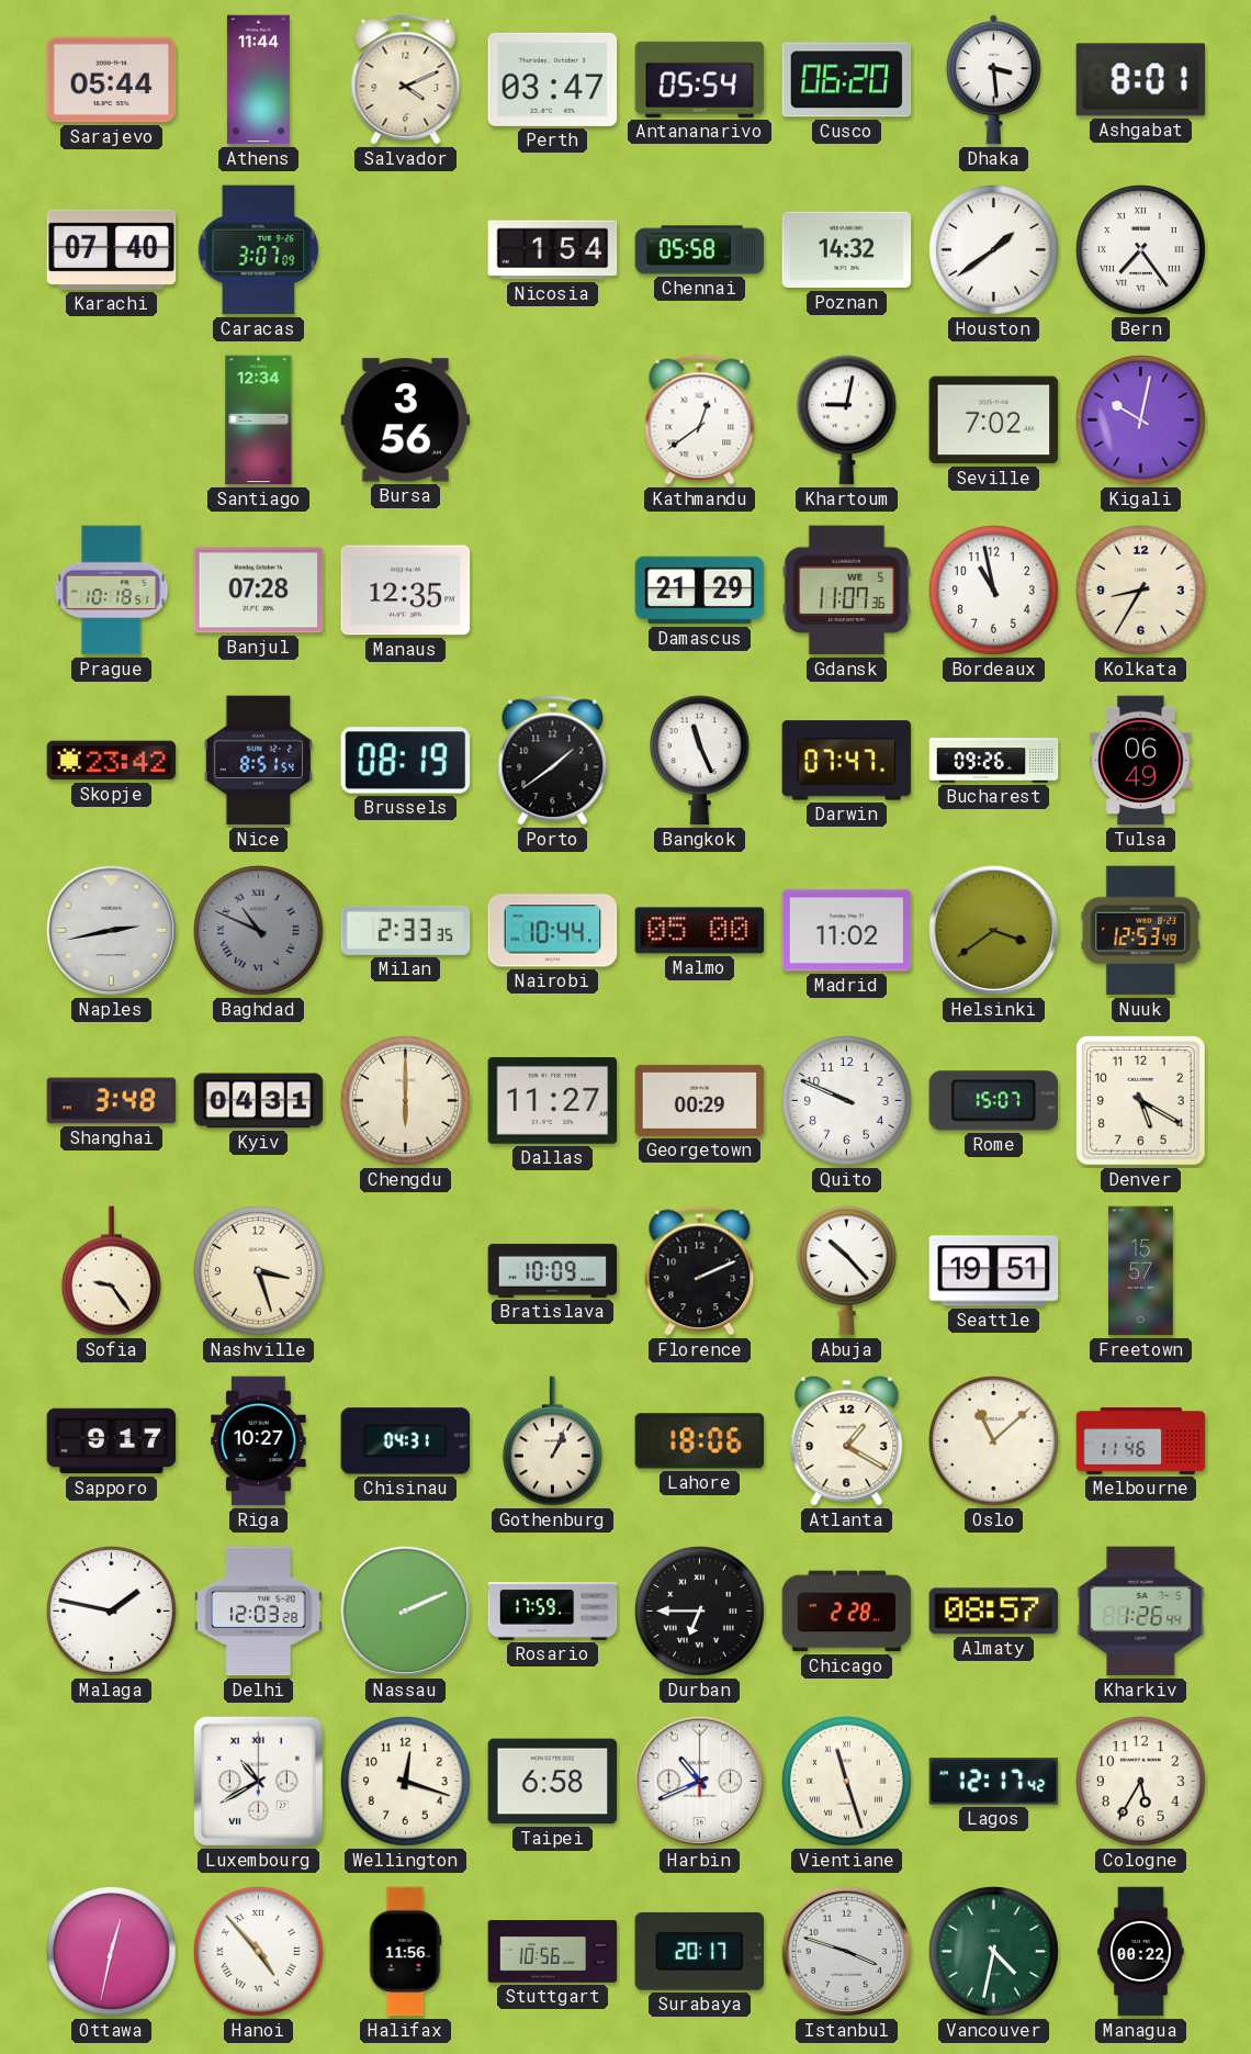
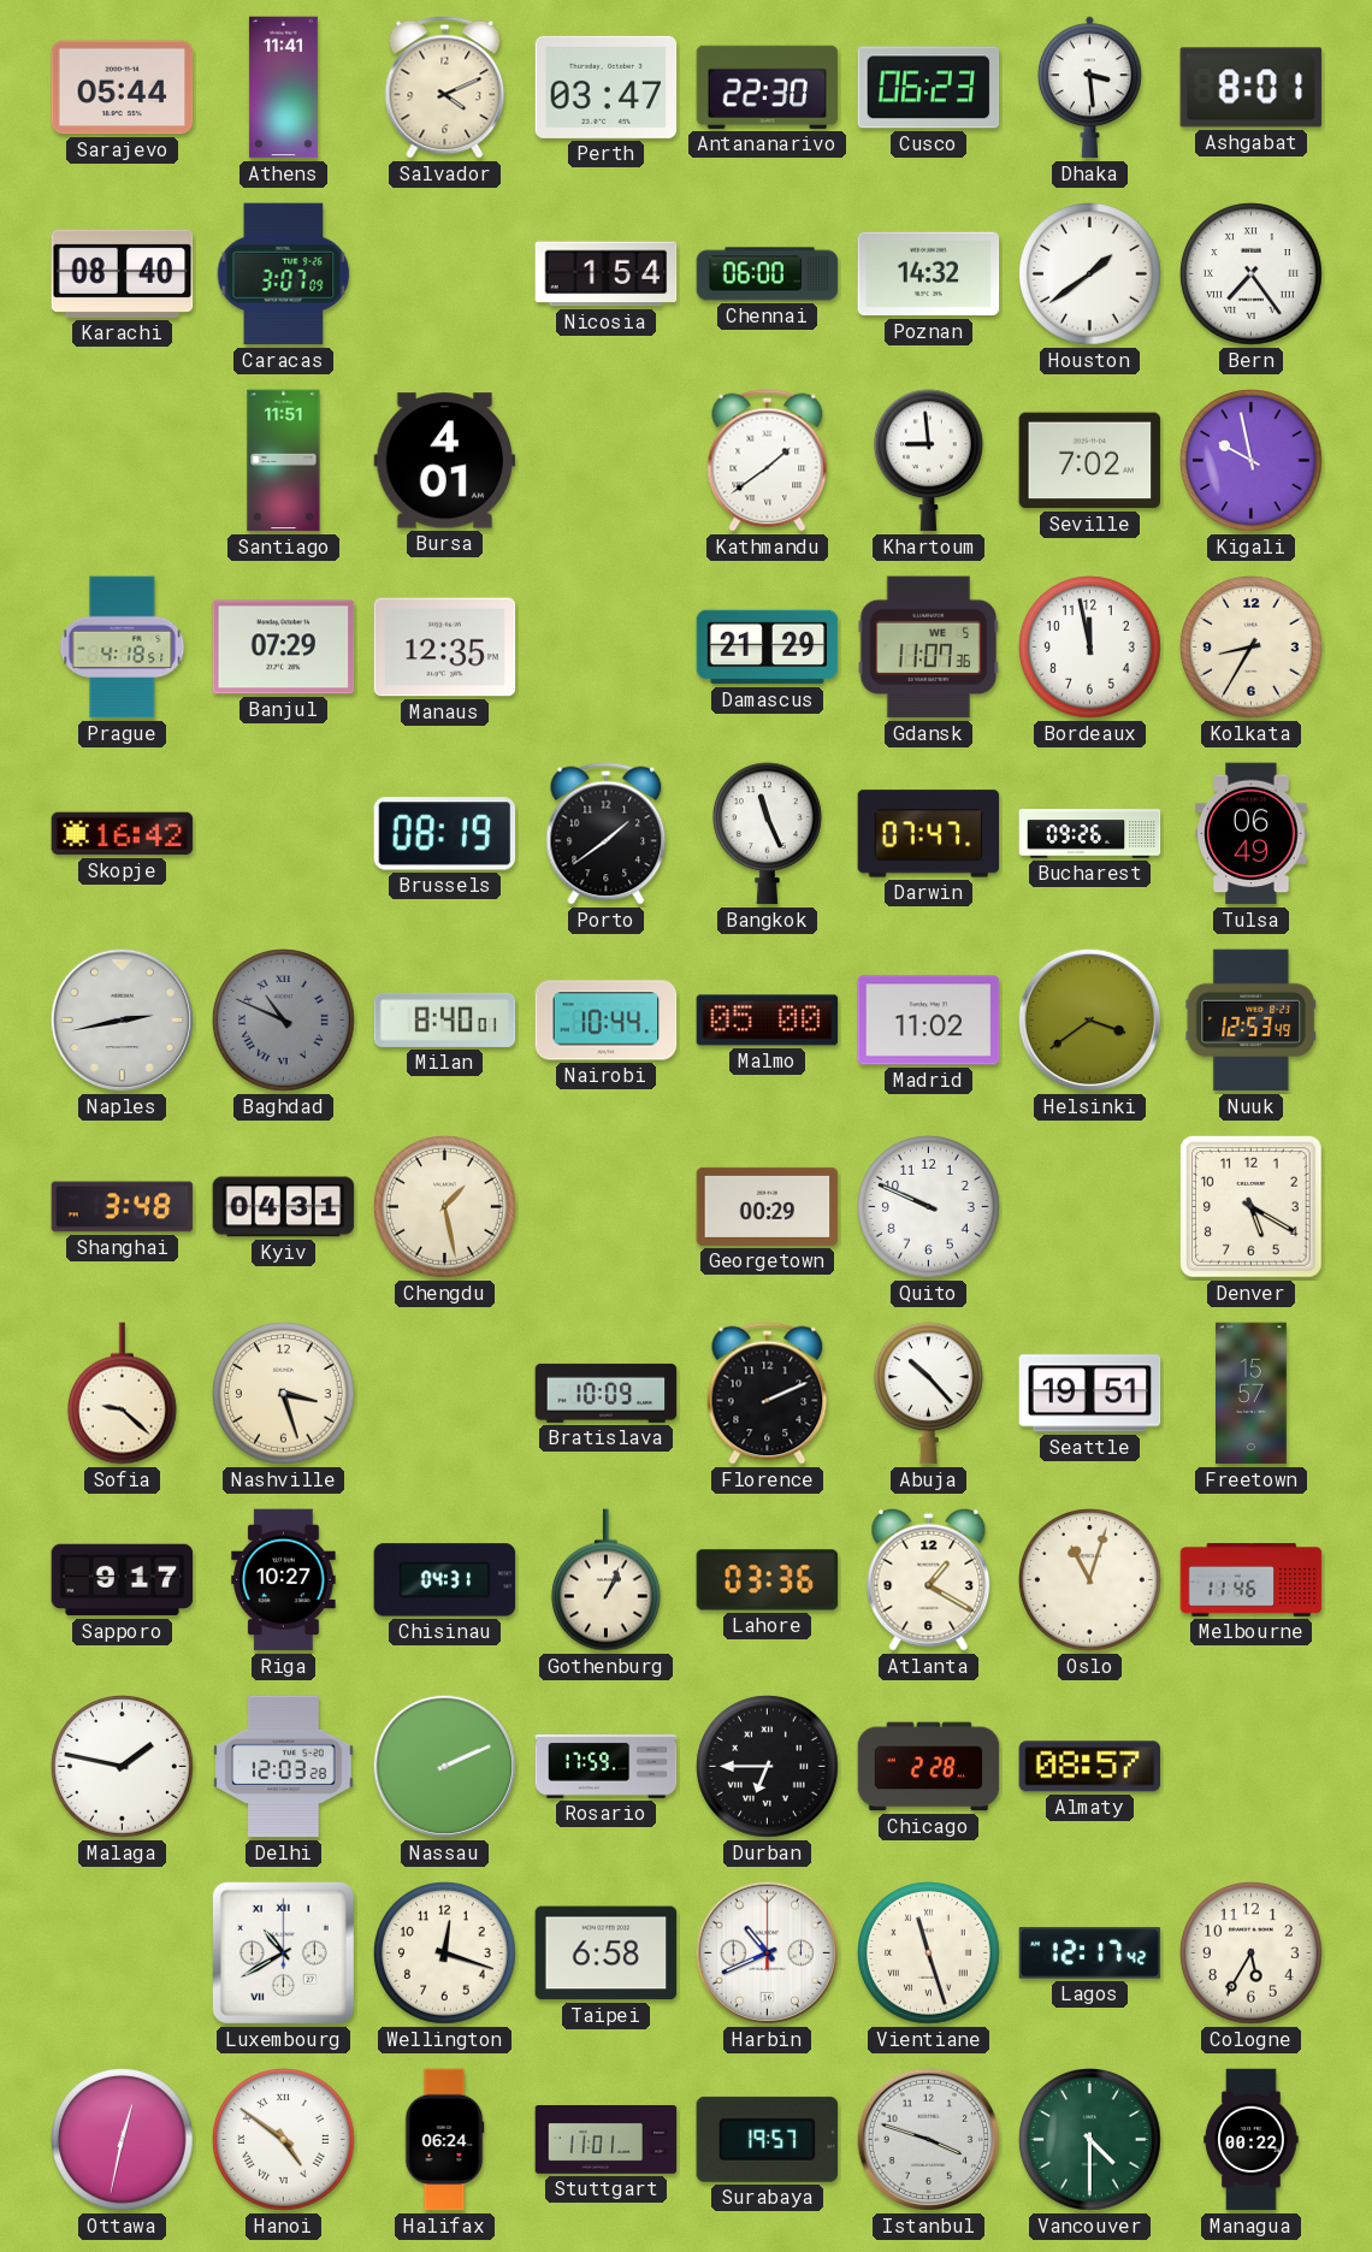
Athens: 11:44 -> 11:41
Antananarivo: 05:54 -> 22:30
Cusco: 06:20 -> 06:23
Karachi: 07:40 -> 08:40
Chennai: 05:58 -> 06:00
Santiago: 12:34 -> 11:51
Bursa: 3:56 -> 4:01
Kathmandu: 12:39 -> 1:39
Khartoum: 9:02 -> 8:59
Kigali: 10:02 -> 9:58
Prague: 10:18 -> 4:18
Banjul: 07:28 -> 07:29
Bordeaux: 10:58 -> 11:58
Skopje: 23:42 -> 16:42
Nice: 8:51 -> none
Milan: 2:33 -> 8:40
Chengdu: 6:00 -> 1:28
Dallas: 11:27 -> none
Rome: 15:07 -> none
Sofia: 9:24 -> 9:22
Lahore: 18:06 -> 03:36
Oslo: 11:08 -> 11:03
Kharkiv: 1:26 -> none
Hanoi: 4:53 -> 4:51
Halifax: 11:56 -> 06:24
Stuttgart: 10:56 -> 11:01
Surabaya: 20:17 -> 19:57
Vancouver: 4:32 -> 4:30
